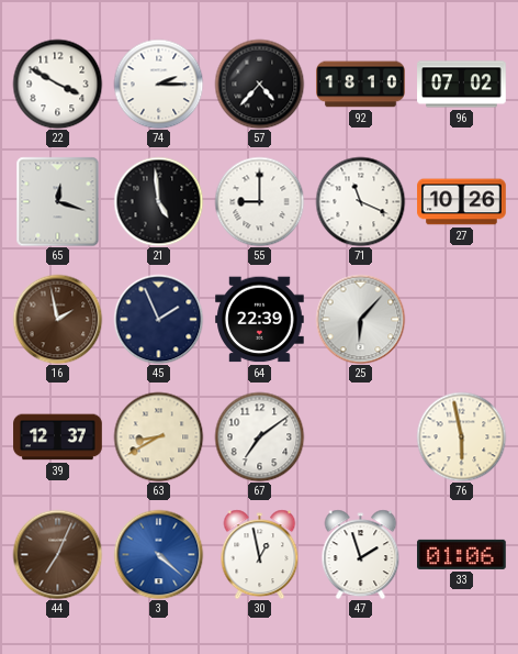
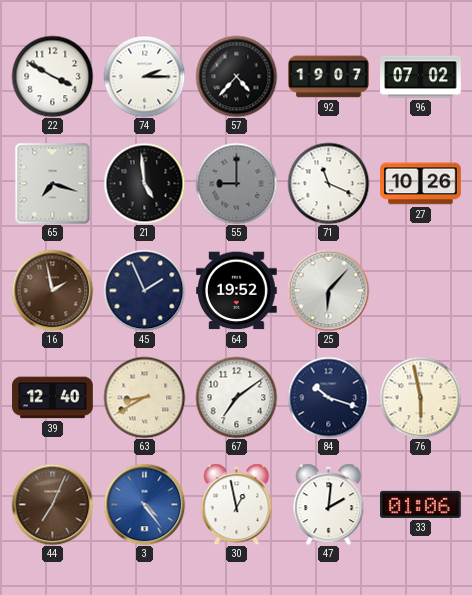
92: 18:10 -> 19:07
65: 12:18 -> 7:18
55 dial: white -> grey
64: 22:39 -> 19:52
39: 12:37 -> 12:40
84: none -> 10:18
3: 4:22 -> 4:24
47: 1:57 -> 2:01
